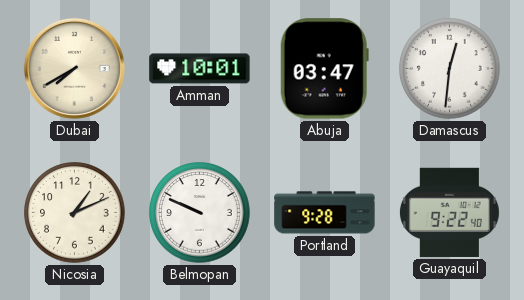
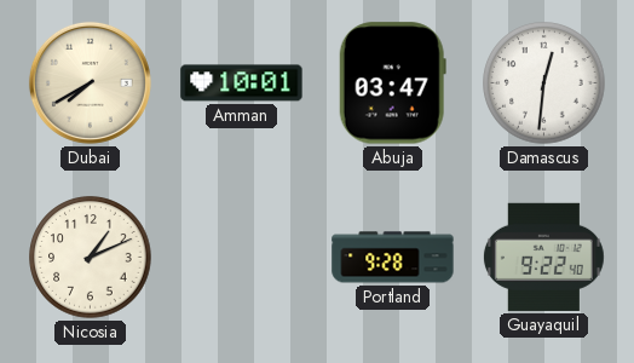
Belmopan: 9:49 -> none
